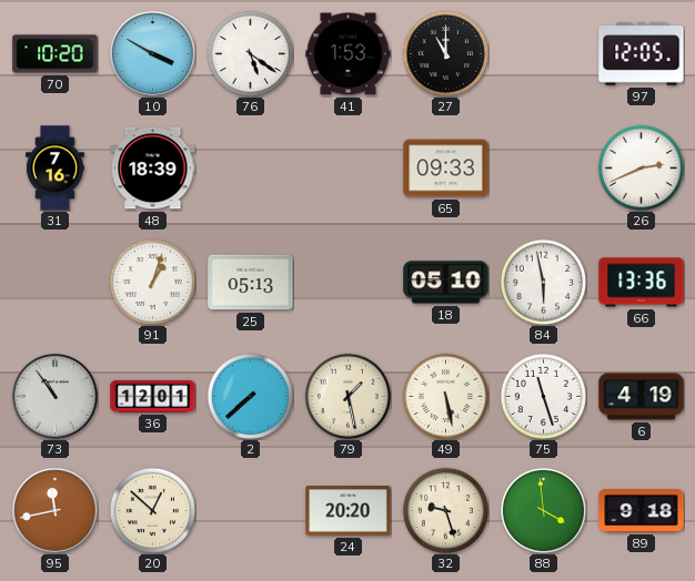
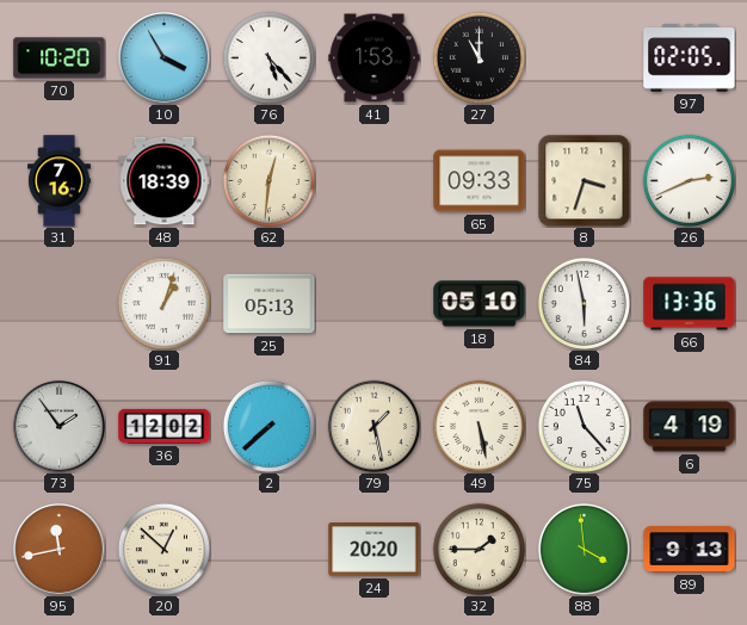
10: 3:50 -> 3:55
76: 5:21 -> 5:23
97: 12:05 -> 02:05
62: none -> 12:31
8: none -> 3:33
73: 10:54 -> 1:54
36: 12:01 -> 12:02
75: 11:27 -> 11:23
32: 9:27 -> 1:45
89: 9:18 -> 9:13
